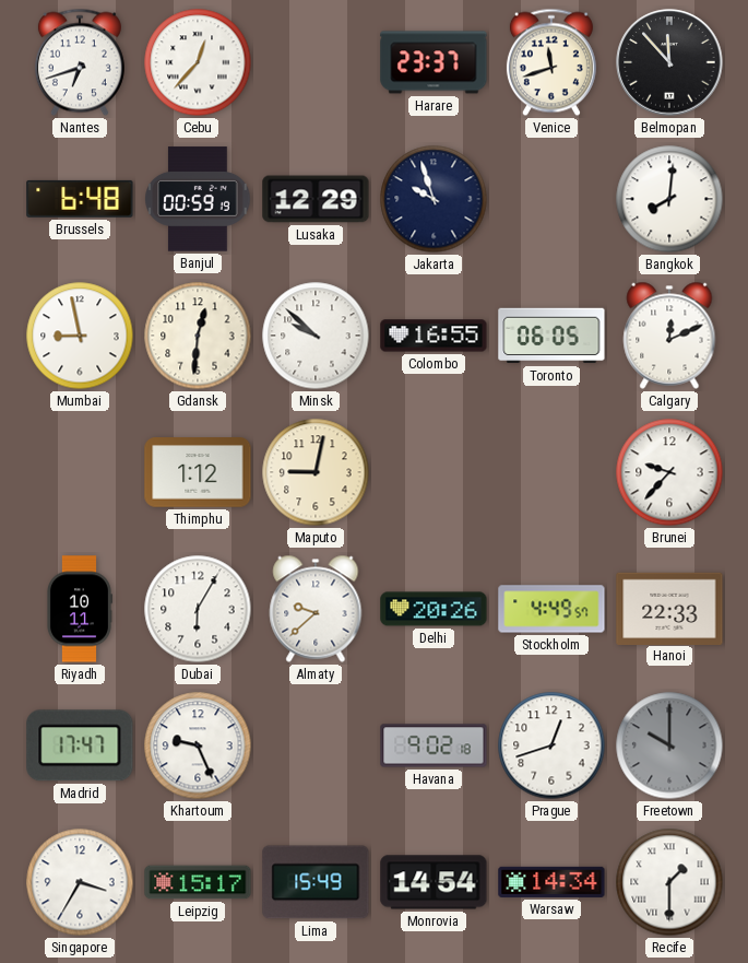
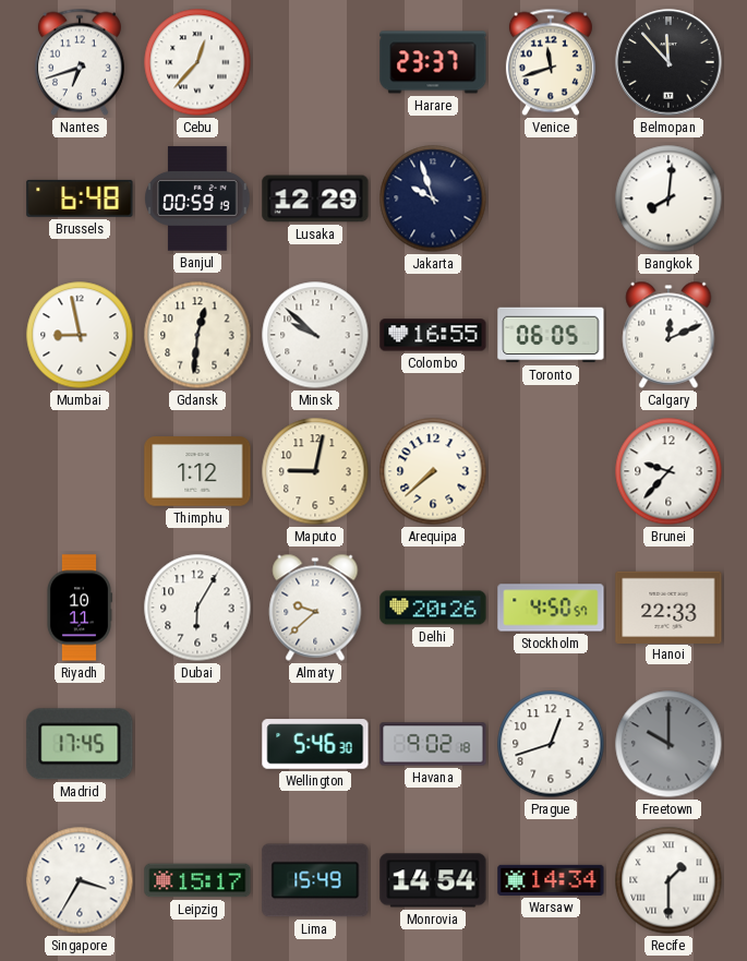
Arequipa: none -> 7:38
Stockholm: 4:49 -> 4:50
Madrid: 17:47 -> 17:45
Khartoum: 9:26 -> none
Wellington: none -> 5:46
